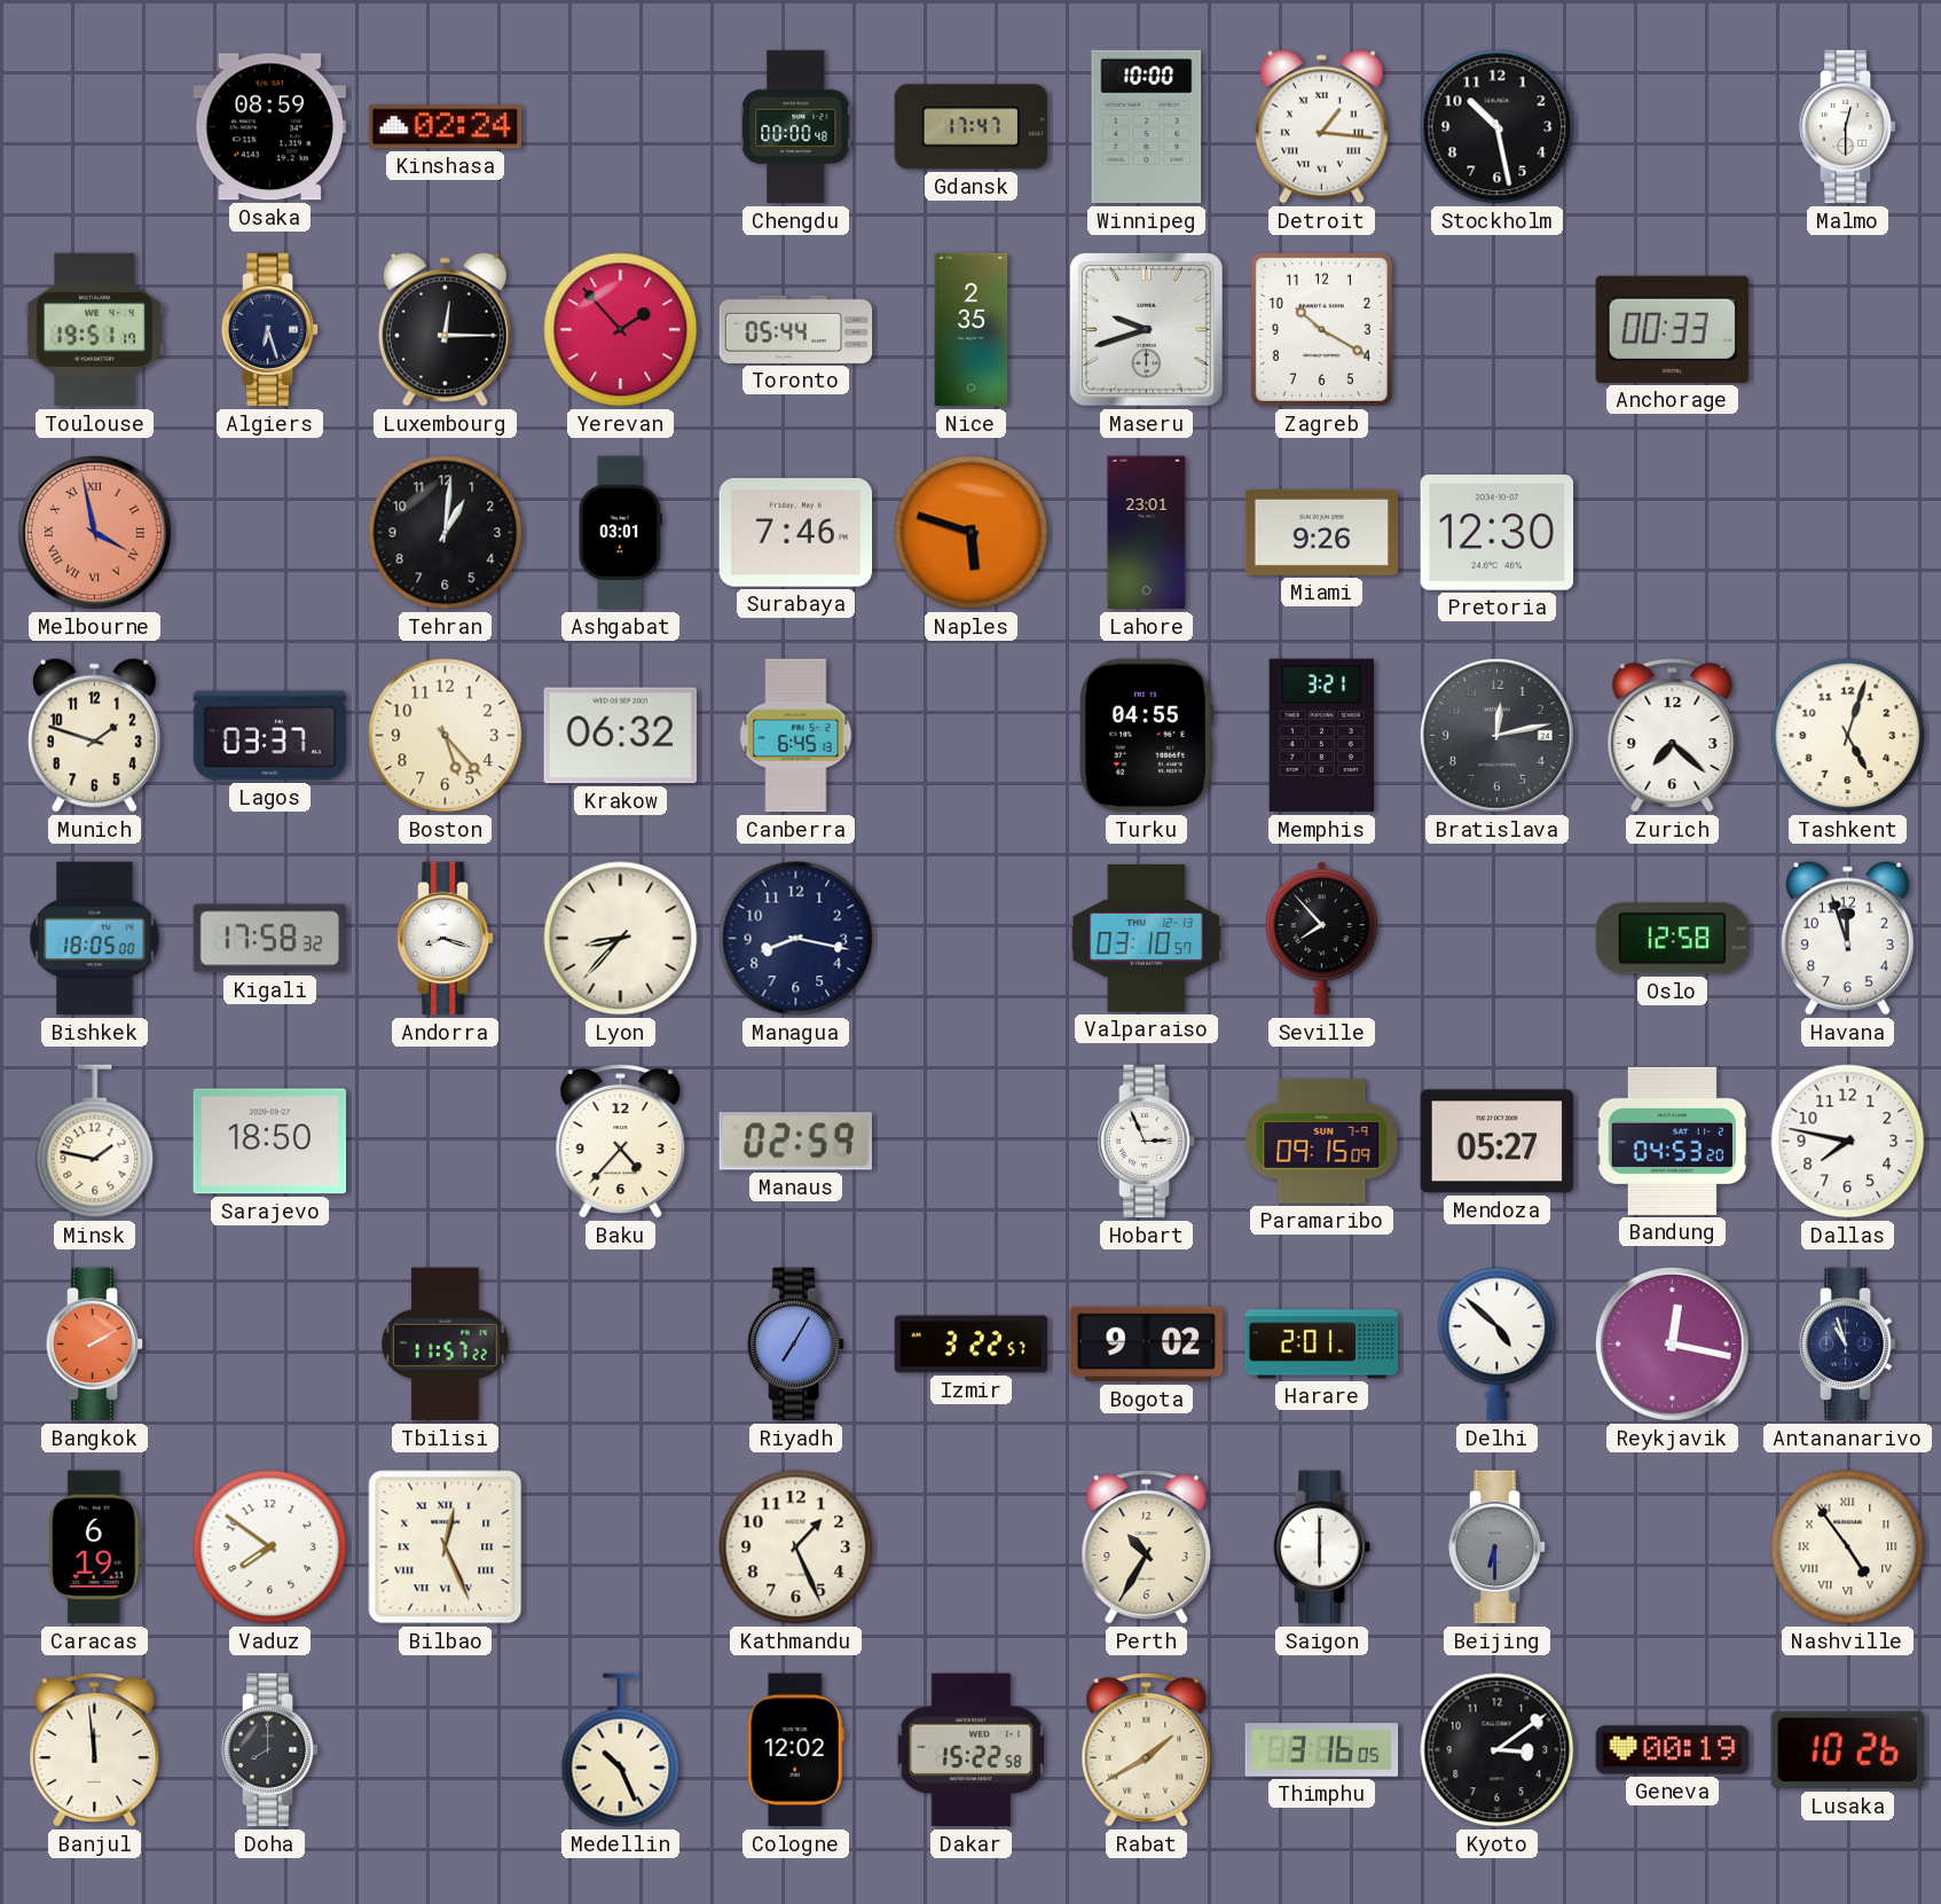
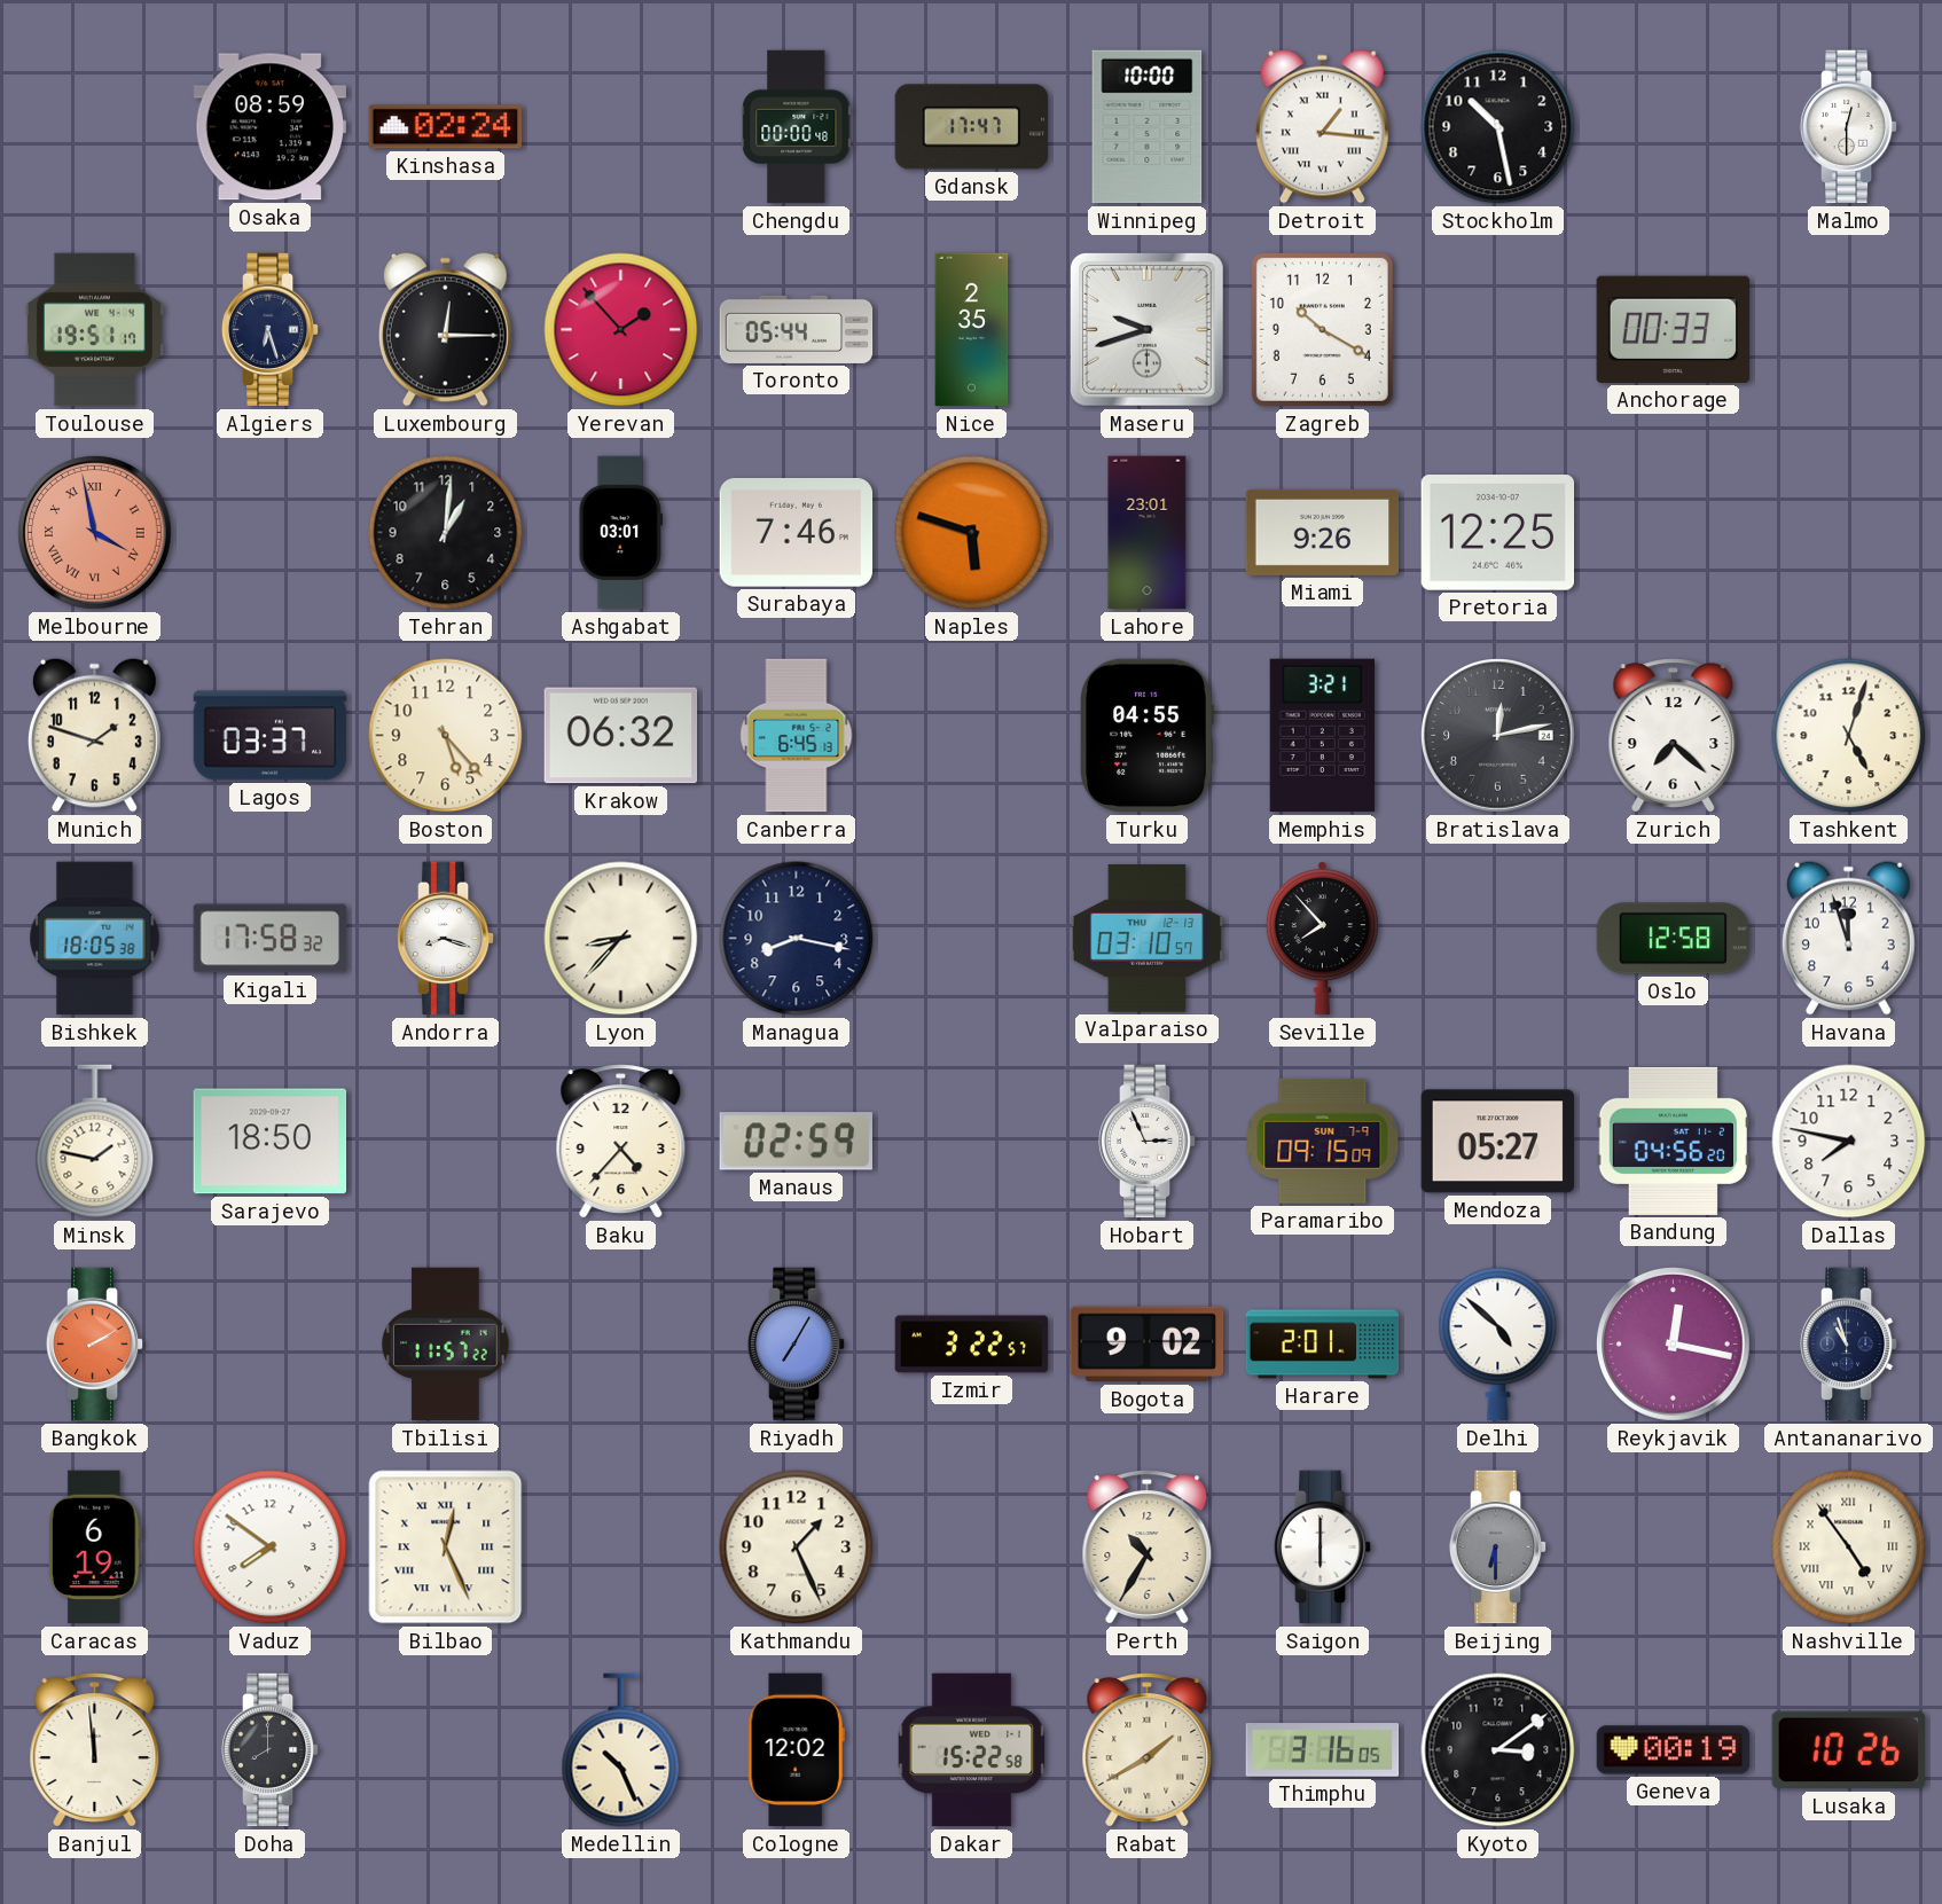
Pretoria: 12:30 -> 12:25
Bishkek: 18:05:00 -> 18:05:38
Bandung: 04:53 -> 04:56
